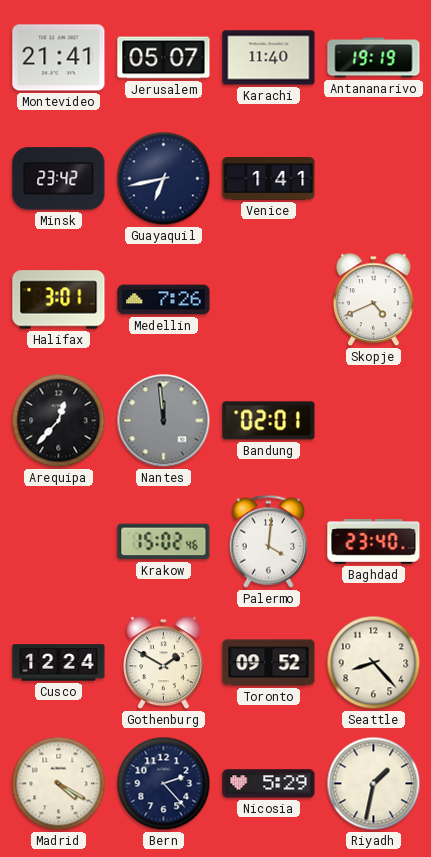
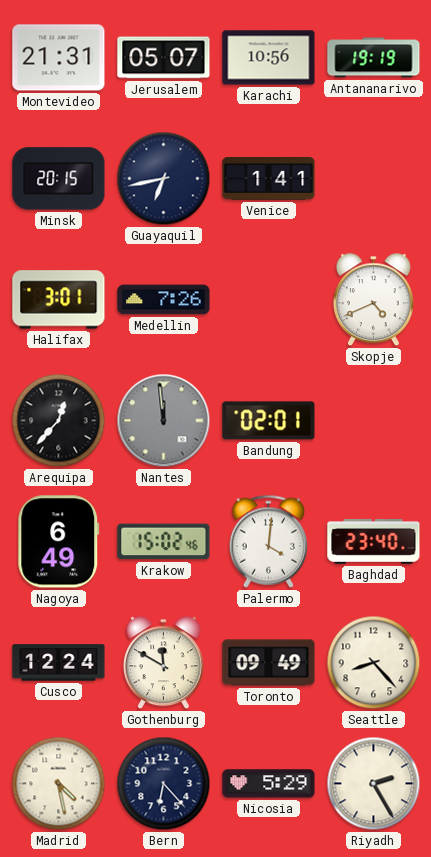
Montevideo: 21:41 -> 21:31
Karachi: 11:40 -> 10:56
Minsk: 23:42 -> 20:15
Nagoya: none -> 6:49
Gothenburg: 1:50 -> 11:50
Toronto: 09:52 -> 09:49
Madrid: 4:20 -> 4:28
Bern: 2:23 -> 6:23
Riyadh: 1:32 -> 2:25
